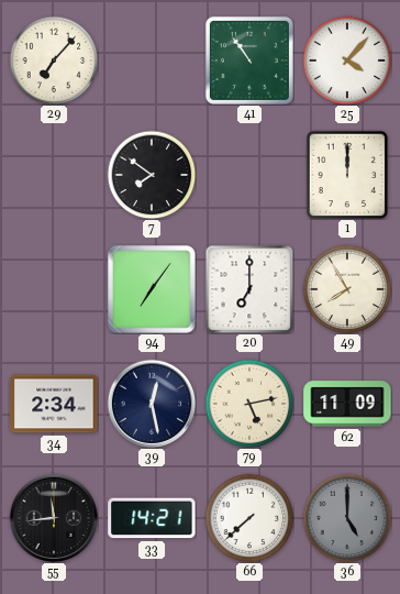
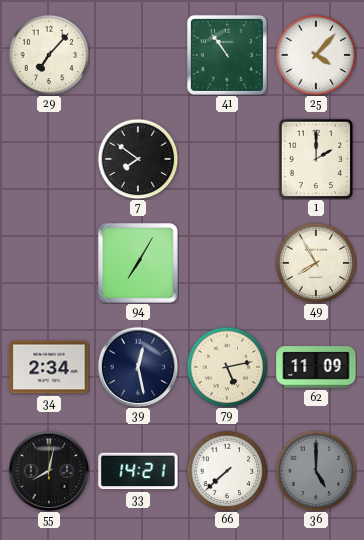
1: 12:00 -> 2:00
94: 7:06 -> 7:05
20: 7:00 -> none
55: 11:44 -> 8:02
